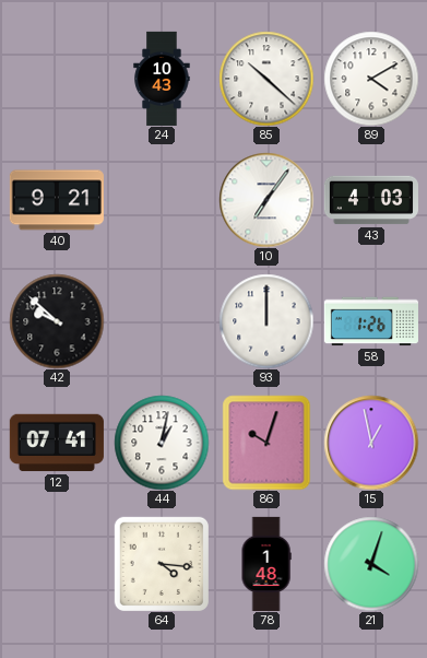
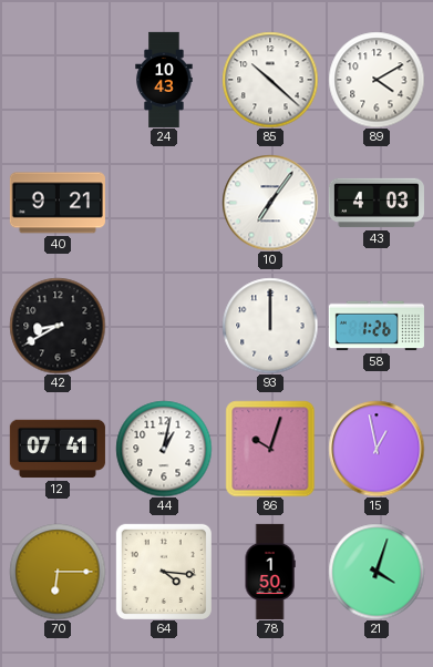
42: 9:52 -> 8:40
70: none -> 6:15
78: 1:48 -> 1:50
